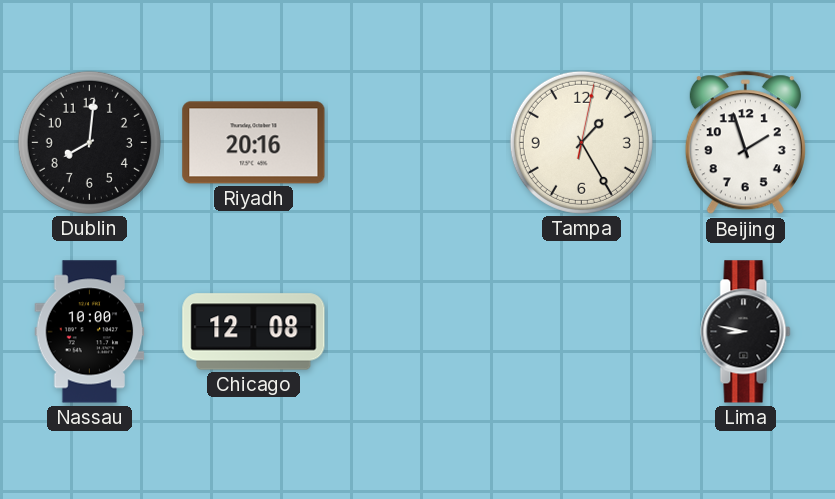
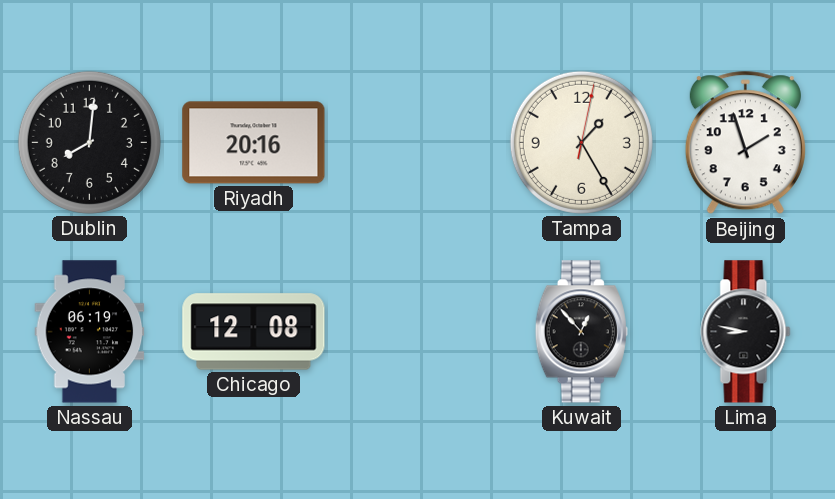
Nassau: 10:00 -> 06:19
Kuwait: none -> 12:53
